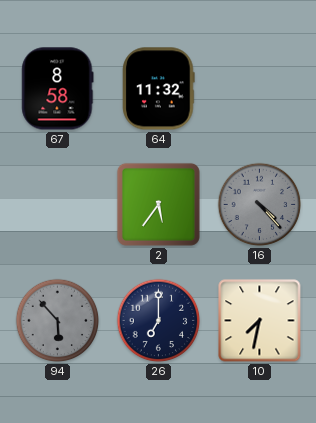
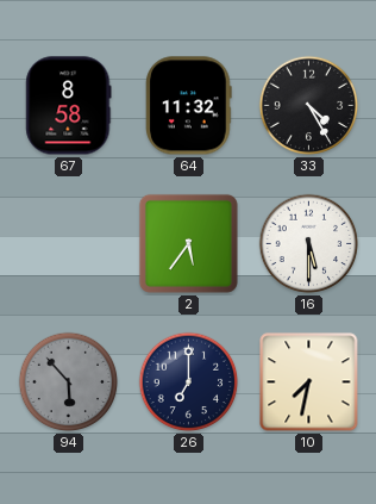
33: none -> 4:25
16: 4:23 -> 5:30
16 dial: grey -> white
